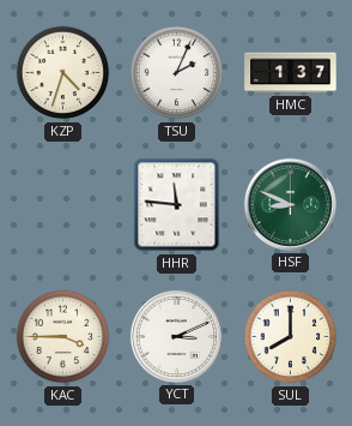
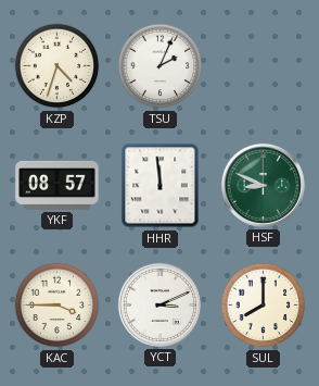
HMC: 1:37 -> none
YKF: none -> 08:57
HHR: 11:46 -> 11:59
